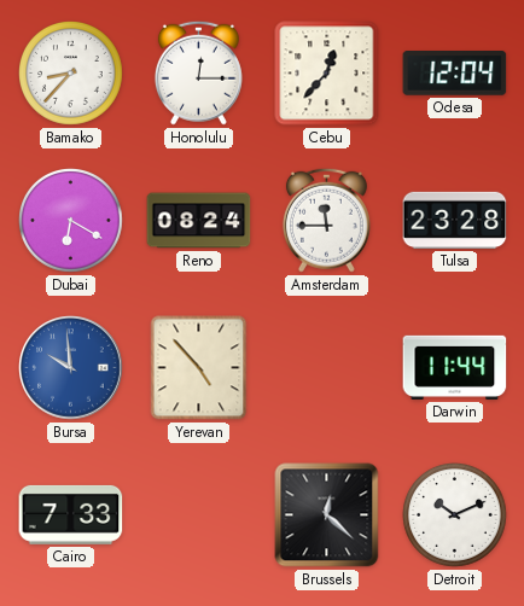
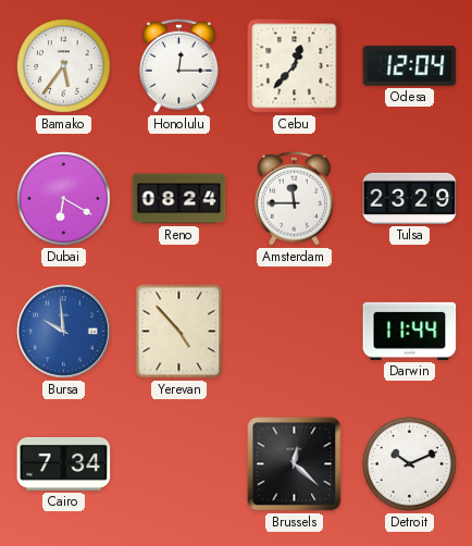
Bamako: 8:37 -> 5:36
Tulsa: 23:28 -> 23:29
Cairo: 7:33 -> 7:34
